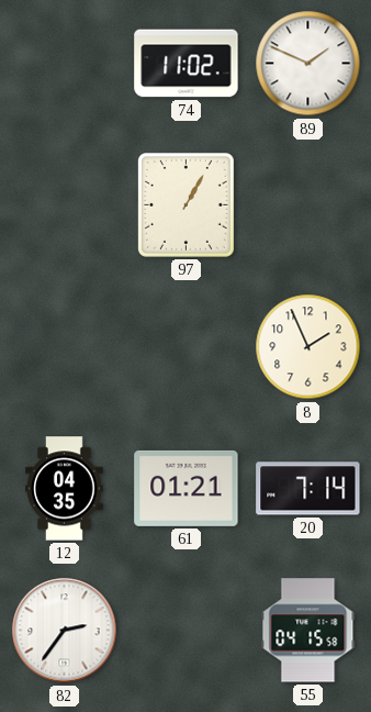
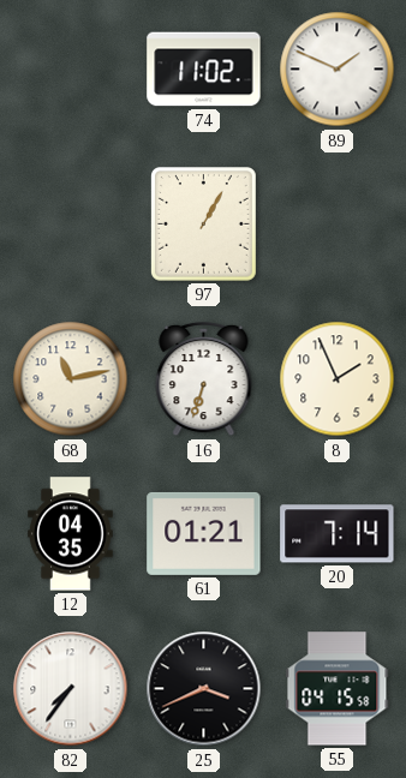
68: none -> 11:13
16: none -> 6:33
82: 2:36 -> 7:36
25: none -> 3:41
